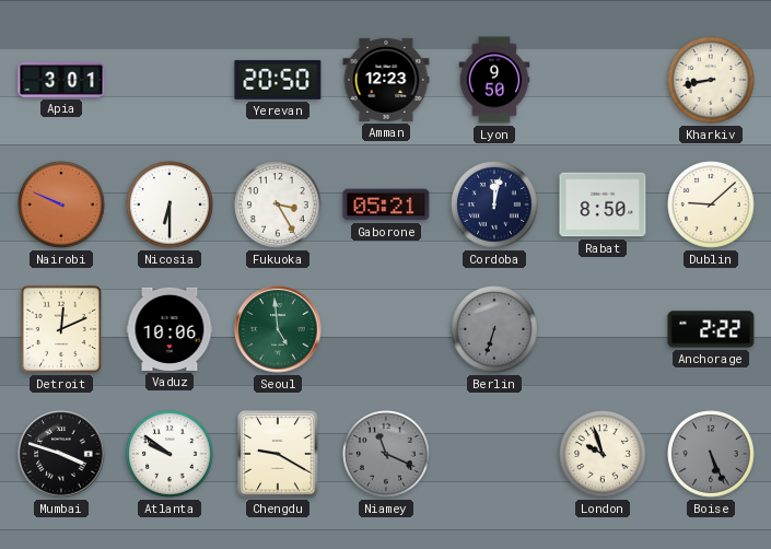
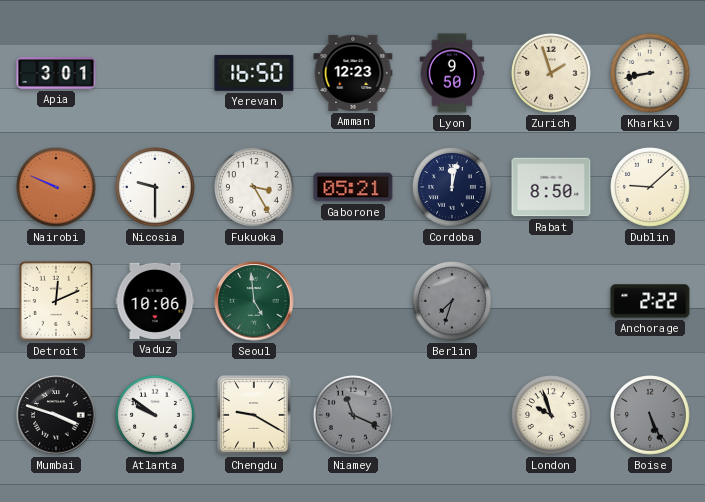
Yerevan: 20:50 -> 16:50
Zurich: none -> 1:57
Nicosia: 6:30 -> 9:30
Berlin: 6:33 -> 7:33
